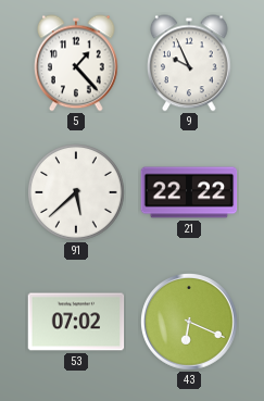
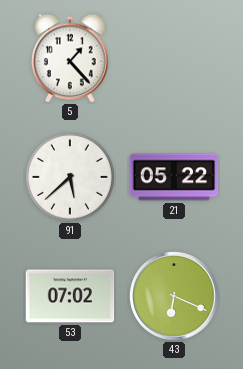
9: 9:56 -> none
21: 22:22 -> 05:22
